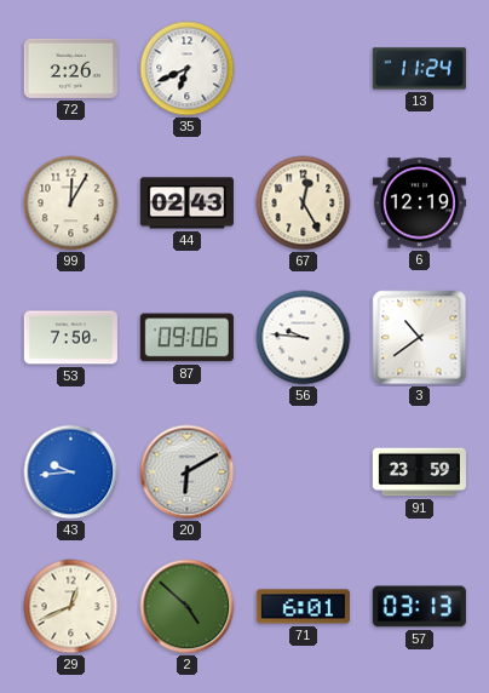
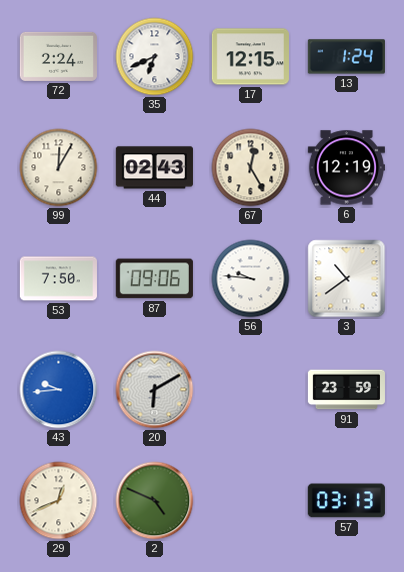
72: 2:26 -> 2:24
17: none -> 12:15
13: 11:24 -> 1:24
2: 4:52 -> 4:49
71: 6:01 -> none
